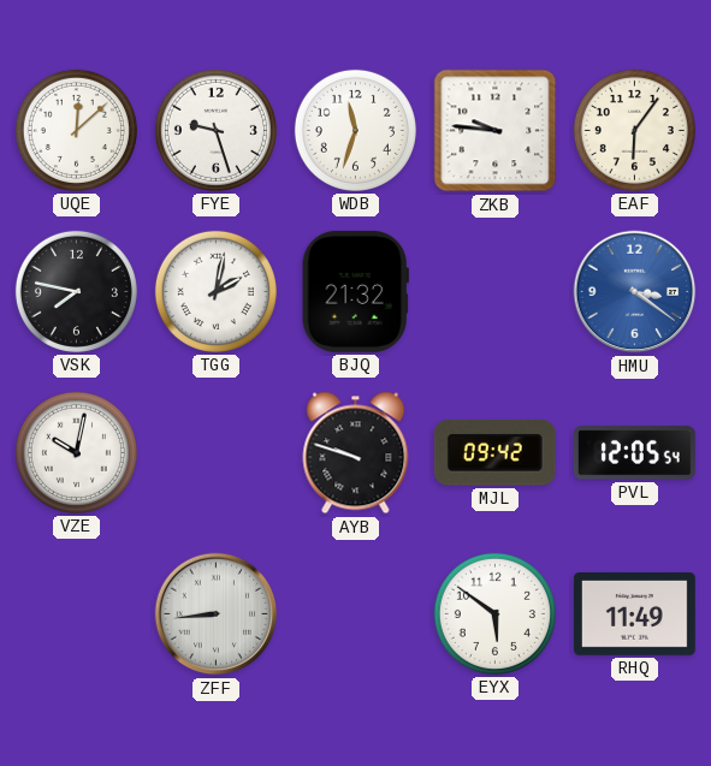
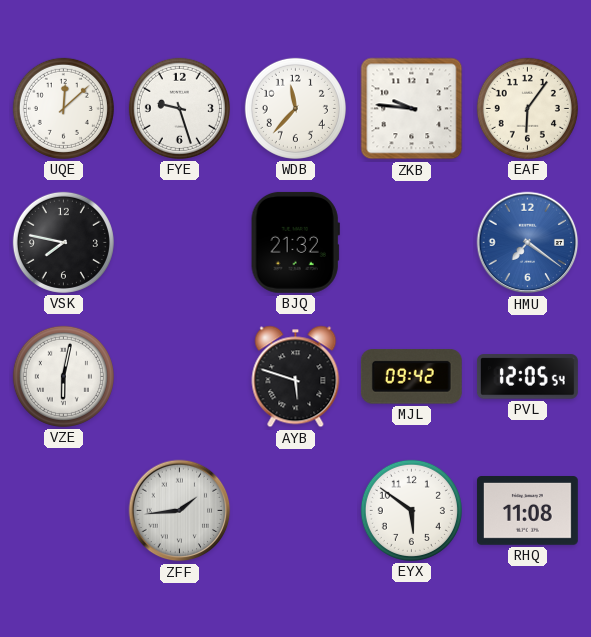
WDB: 11:33 -> 11:37
TGG: 2:02 -> none
HMU: 3:21 -> 7:21
VZE: 10:02 -> 6:02
AYB: 9:48 -> 5:48
ZFF: 8:44 -> 1:44
RHQ: 11:49 -> 11:08
